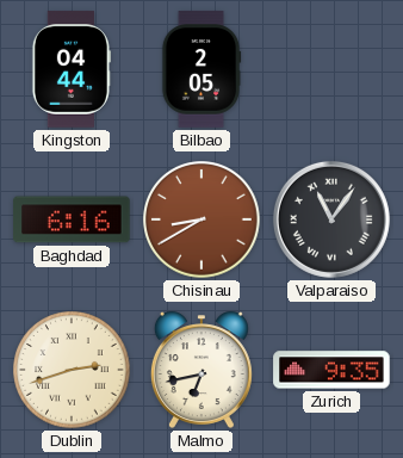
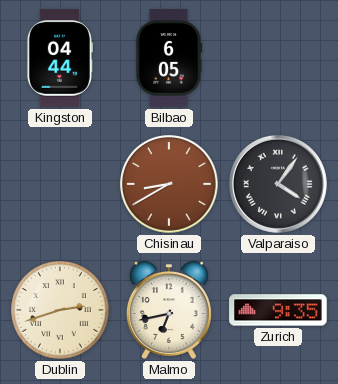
Bilbao: 2:05 -> 6:05
Baghdad: 6:16 -> none
Valparaiso: 11:06 -> 4:06
